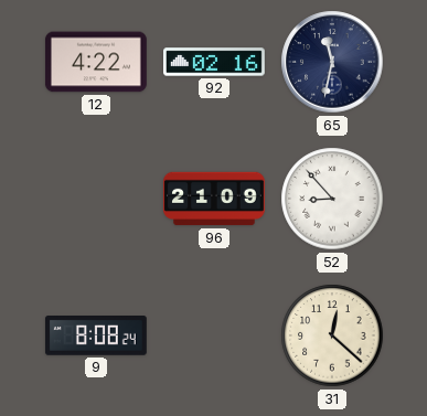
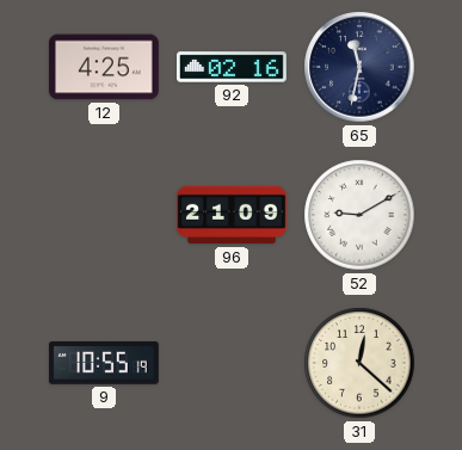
12: 4:22 -> 4:25
52: 8:53 -> 9:10
9: 8:08 -> 10:55
